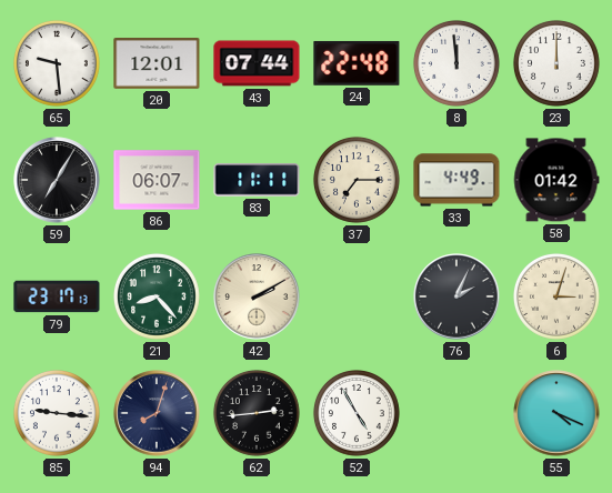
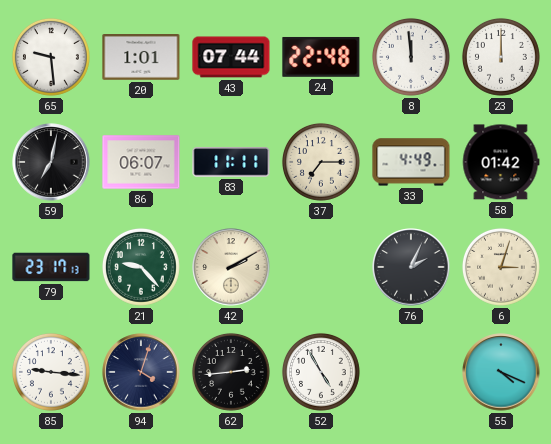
20: 12:01 -> 1:01
59: 7:05 -> 7:02
21: 8:23 -> 9:23
94: 8:03 -> 4:03
